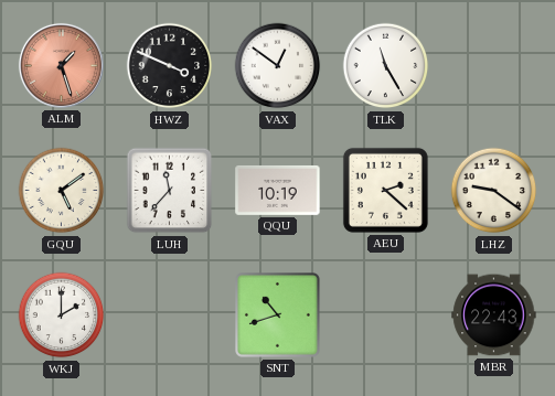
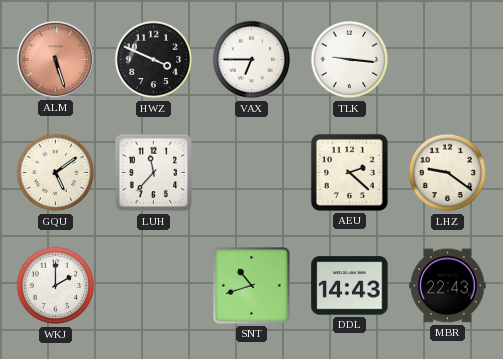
ALM: 1:27 -> 5:27
VAX: 12:51 -> 6:45
TLK: 11:25 -> 9:16
QQU: 10:19 -> none
DDL: none -> 14:43
